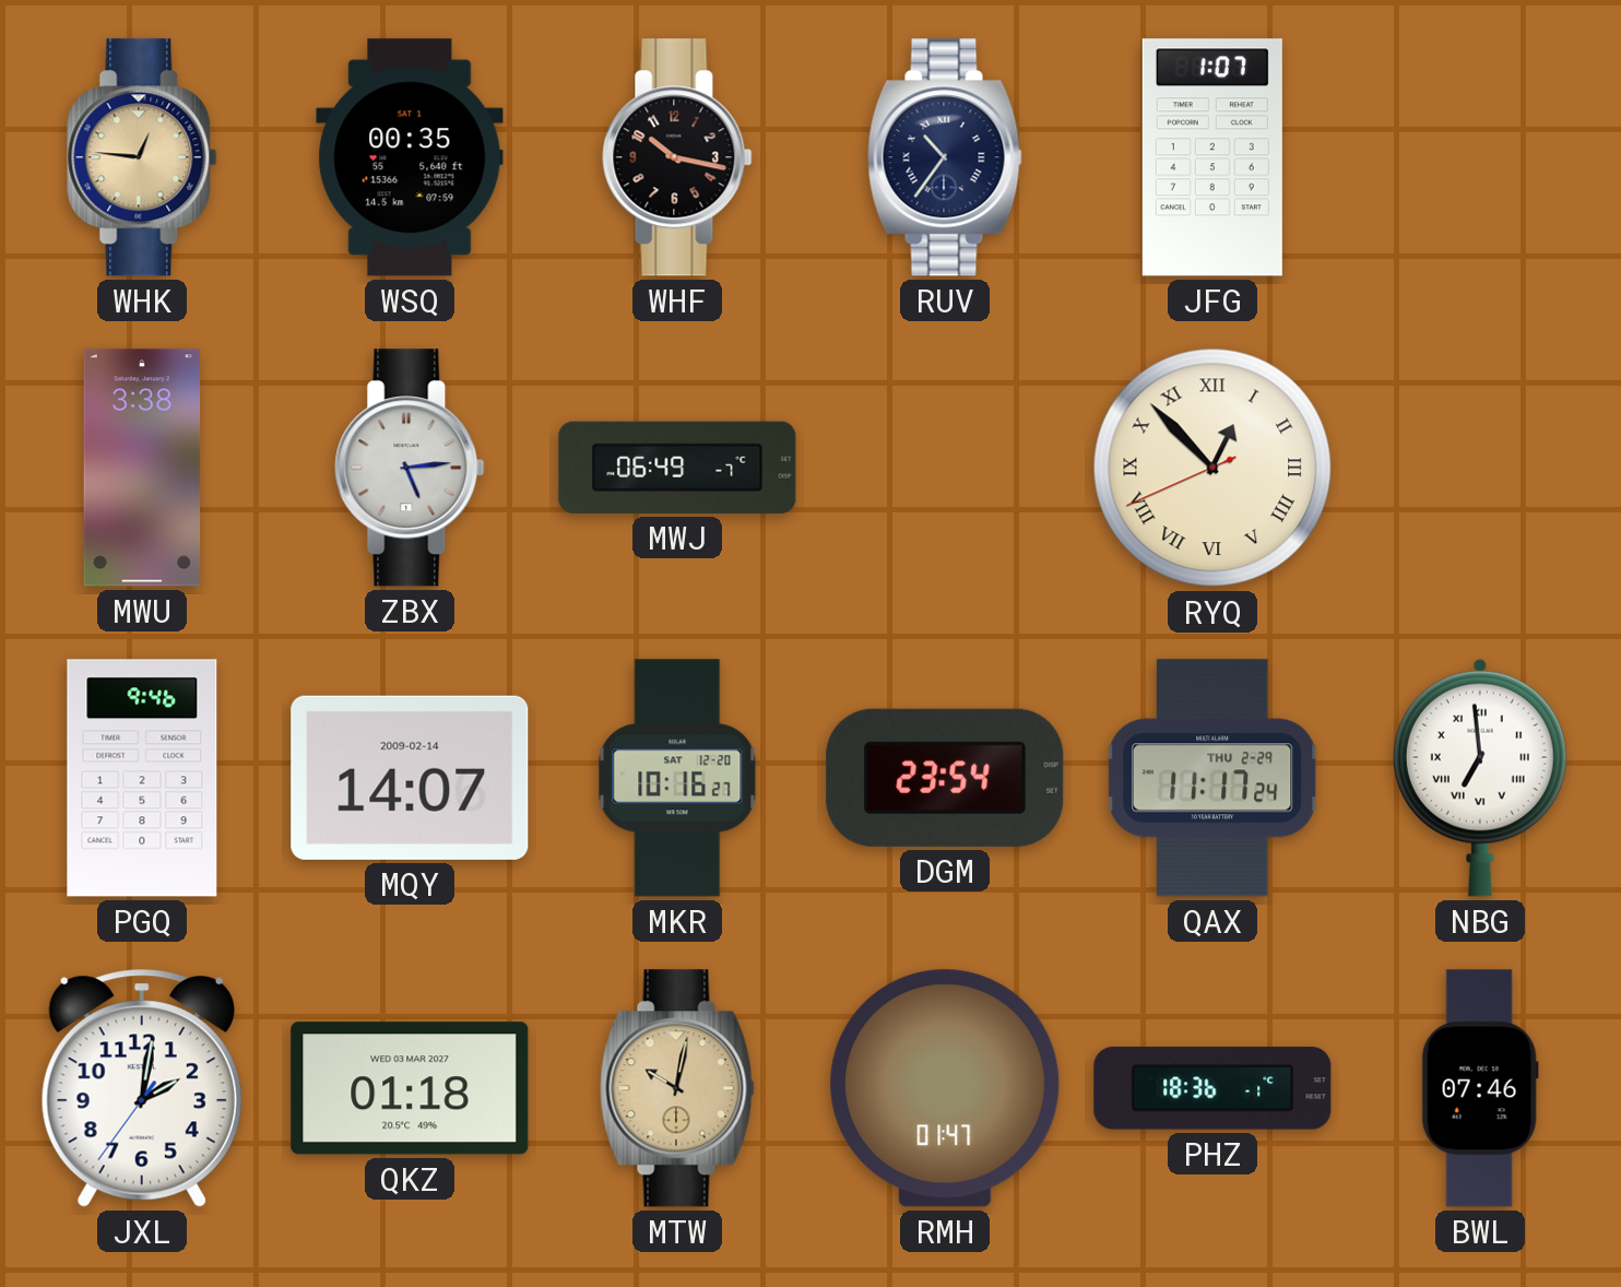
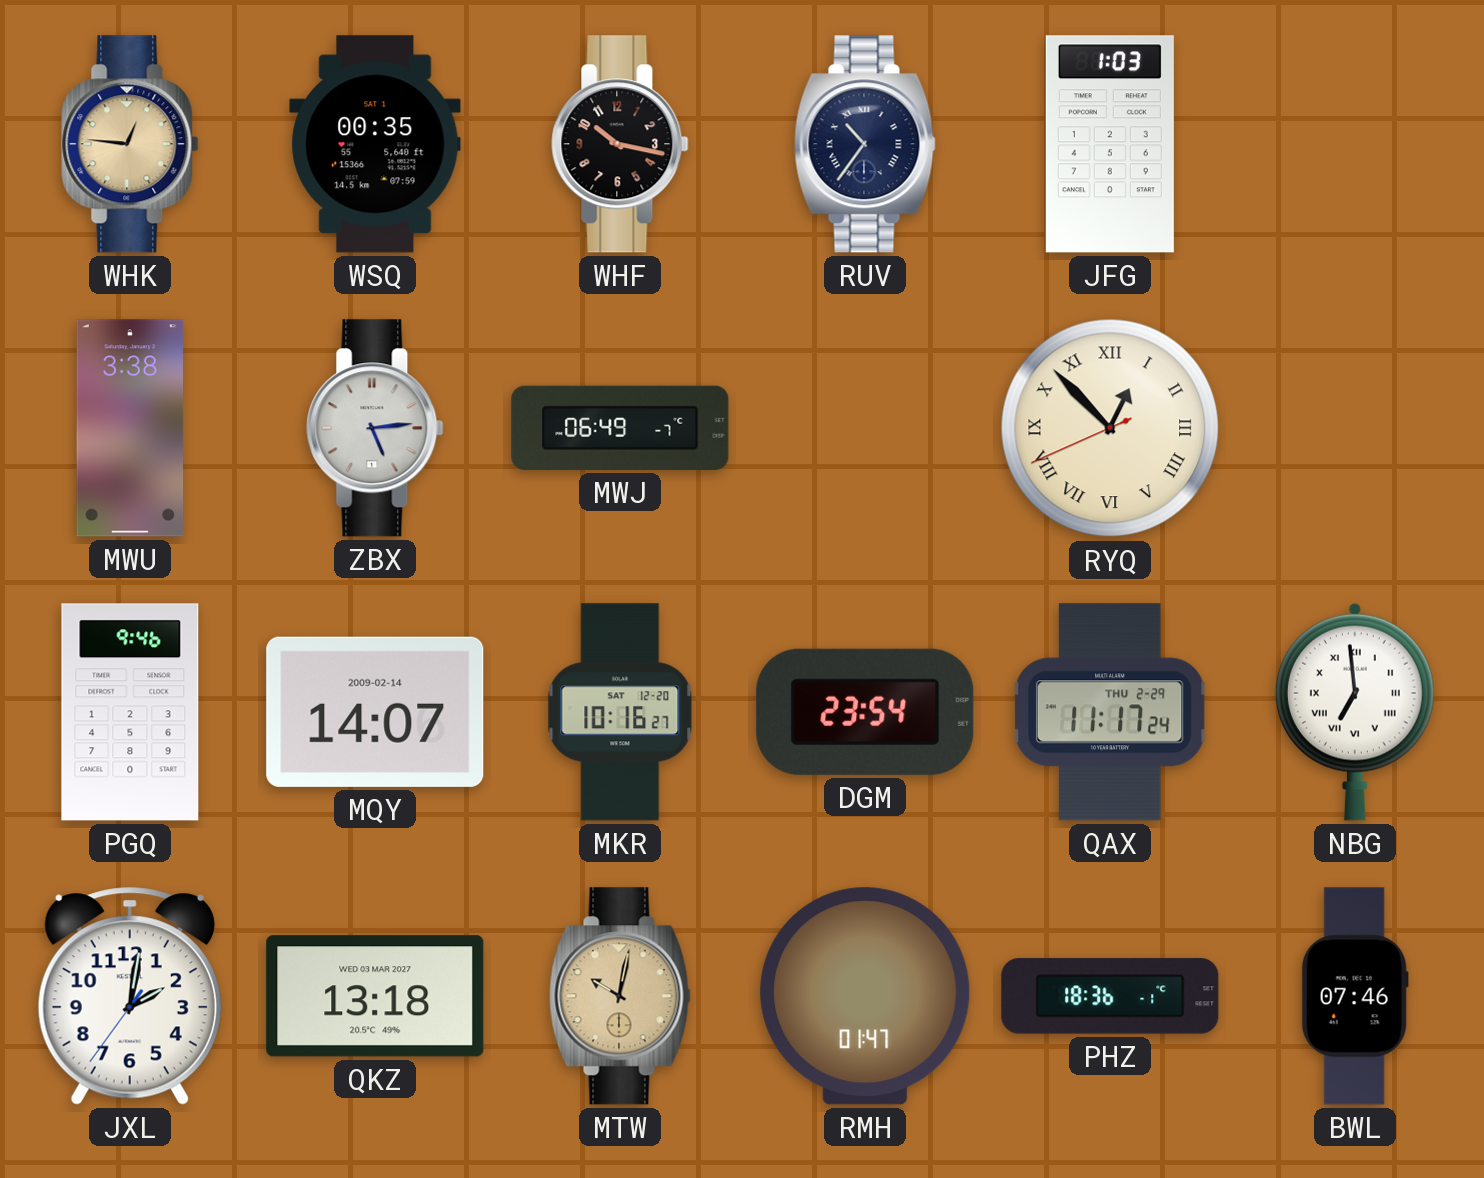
JFG: 1:07 -> 1:03
QKZ: 01:18 -> 13:18
